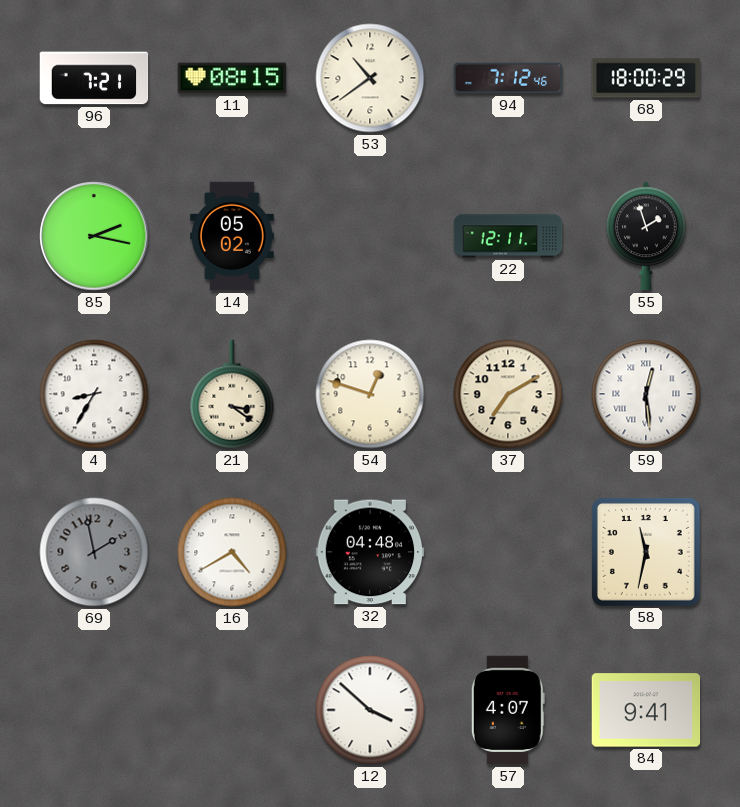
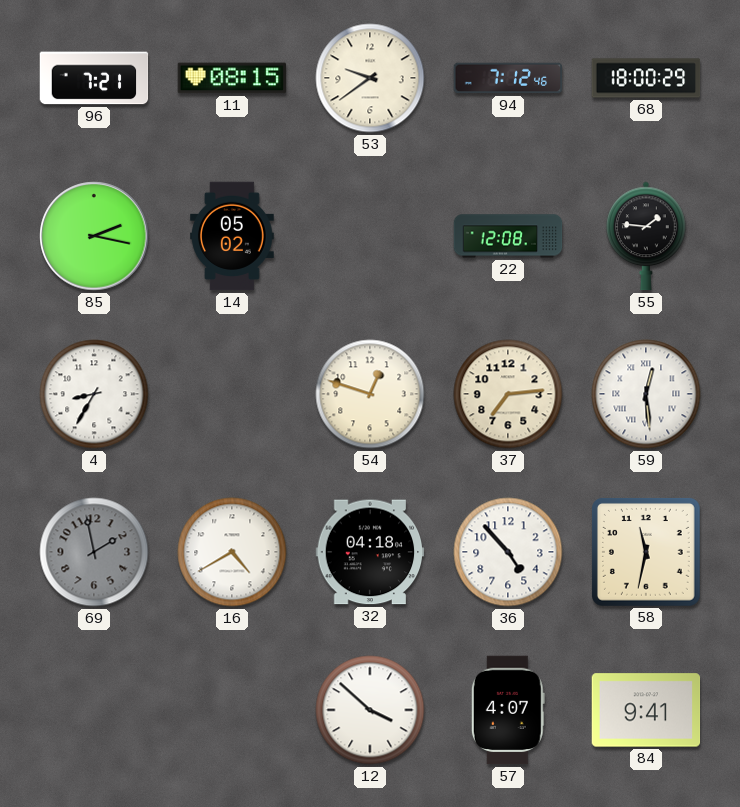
53: 10:39 -> 9:39
22: 12:11 -> 12:08
55: 1:57 -> 1:46
21: 3:21 -> none
37: 7:10 -> 7:14
32: 04:48 -> 04:18
36: none -> 4:53
